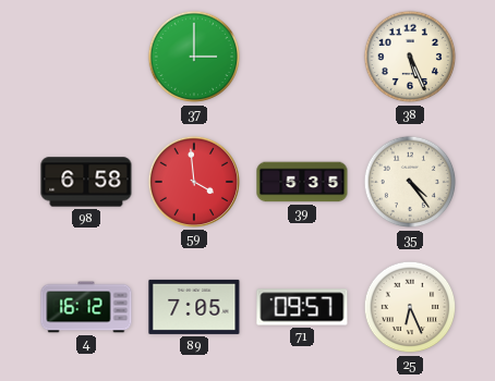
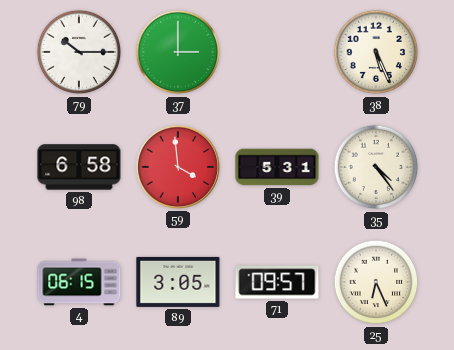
79: none -> 10:15
39: 5:35 -> 5:31
4: 16:12 -> 06:15
89: 7:05 -> 3:05
